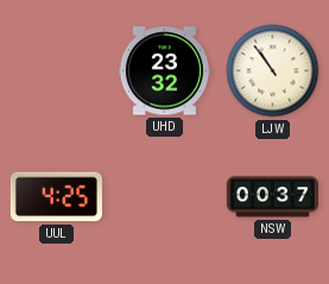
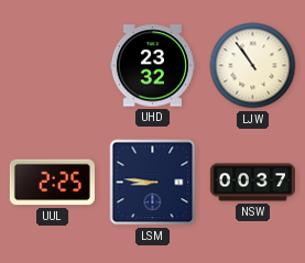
UUL: 4:25 -> 2:25
LSM: none -> 8:46
